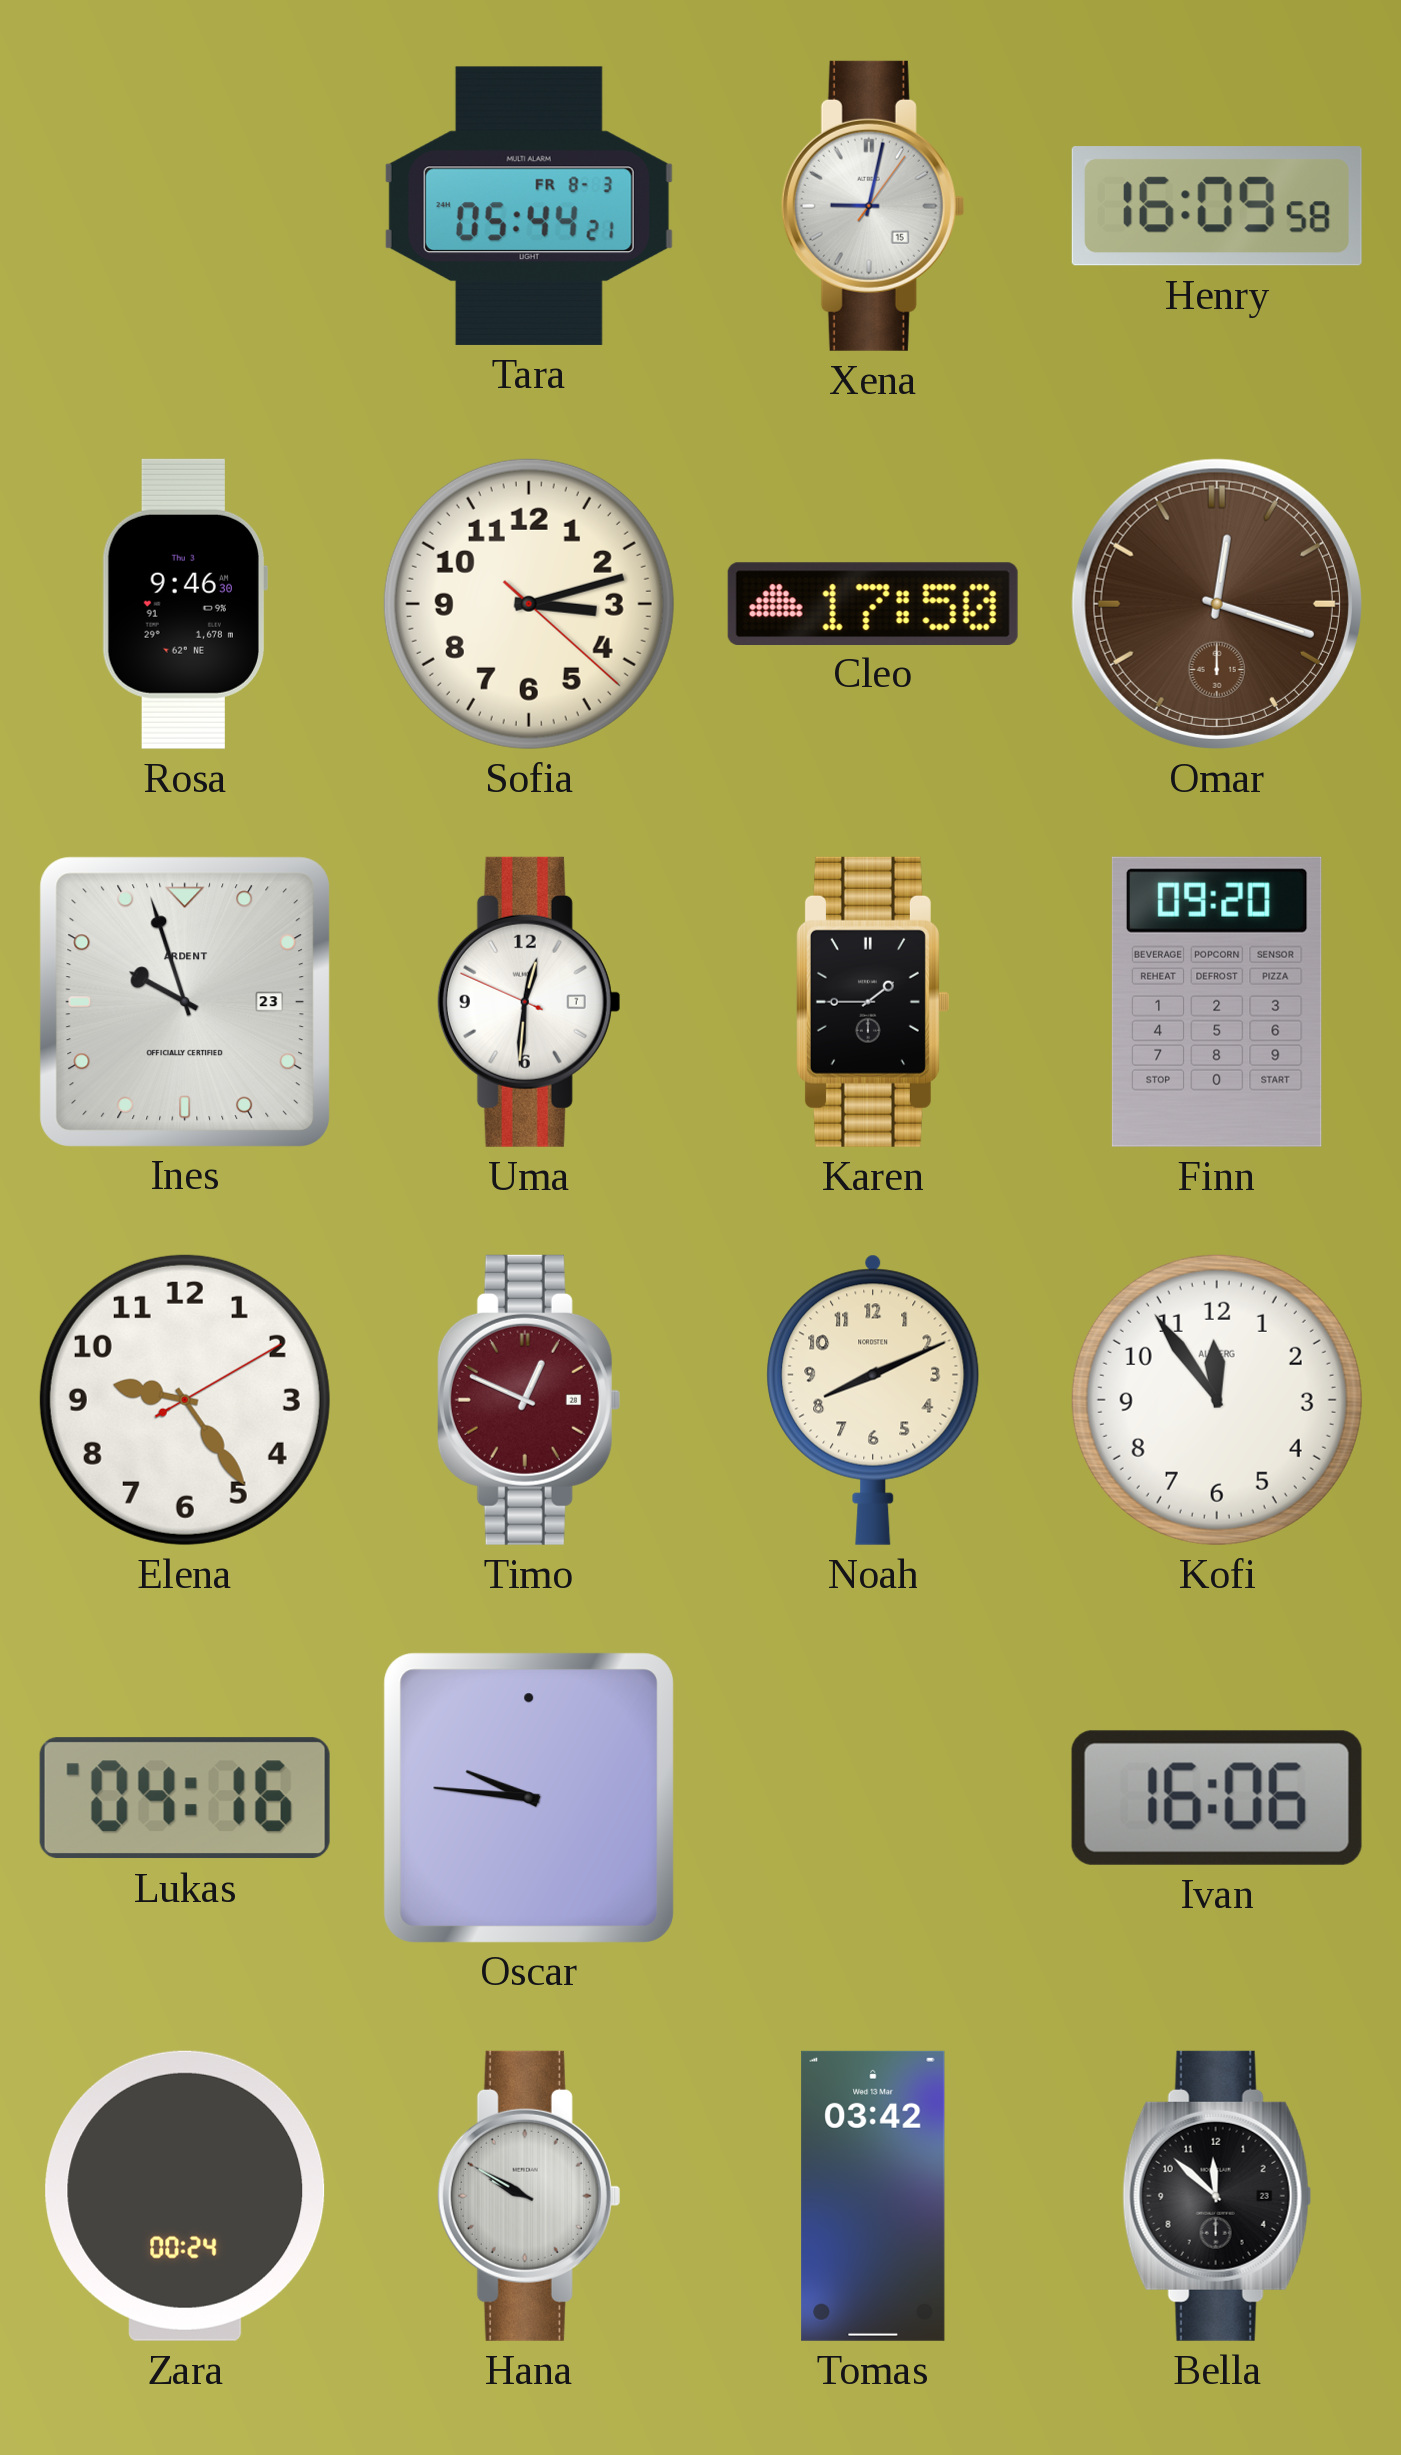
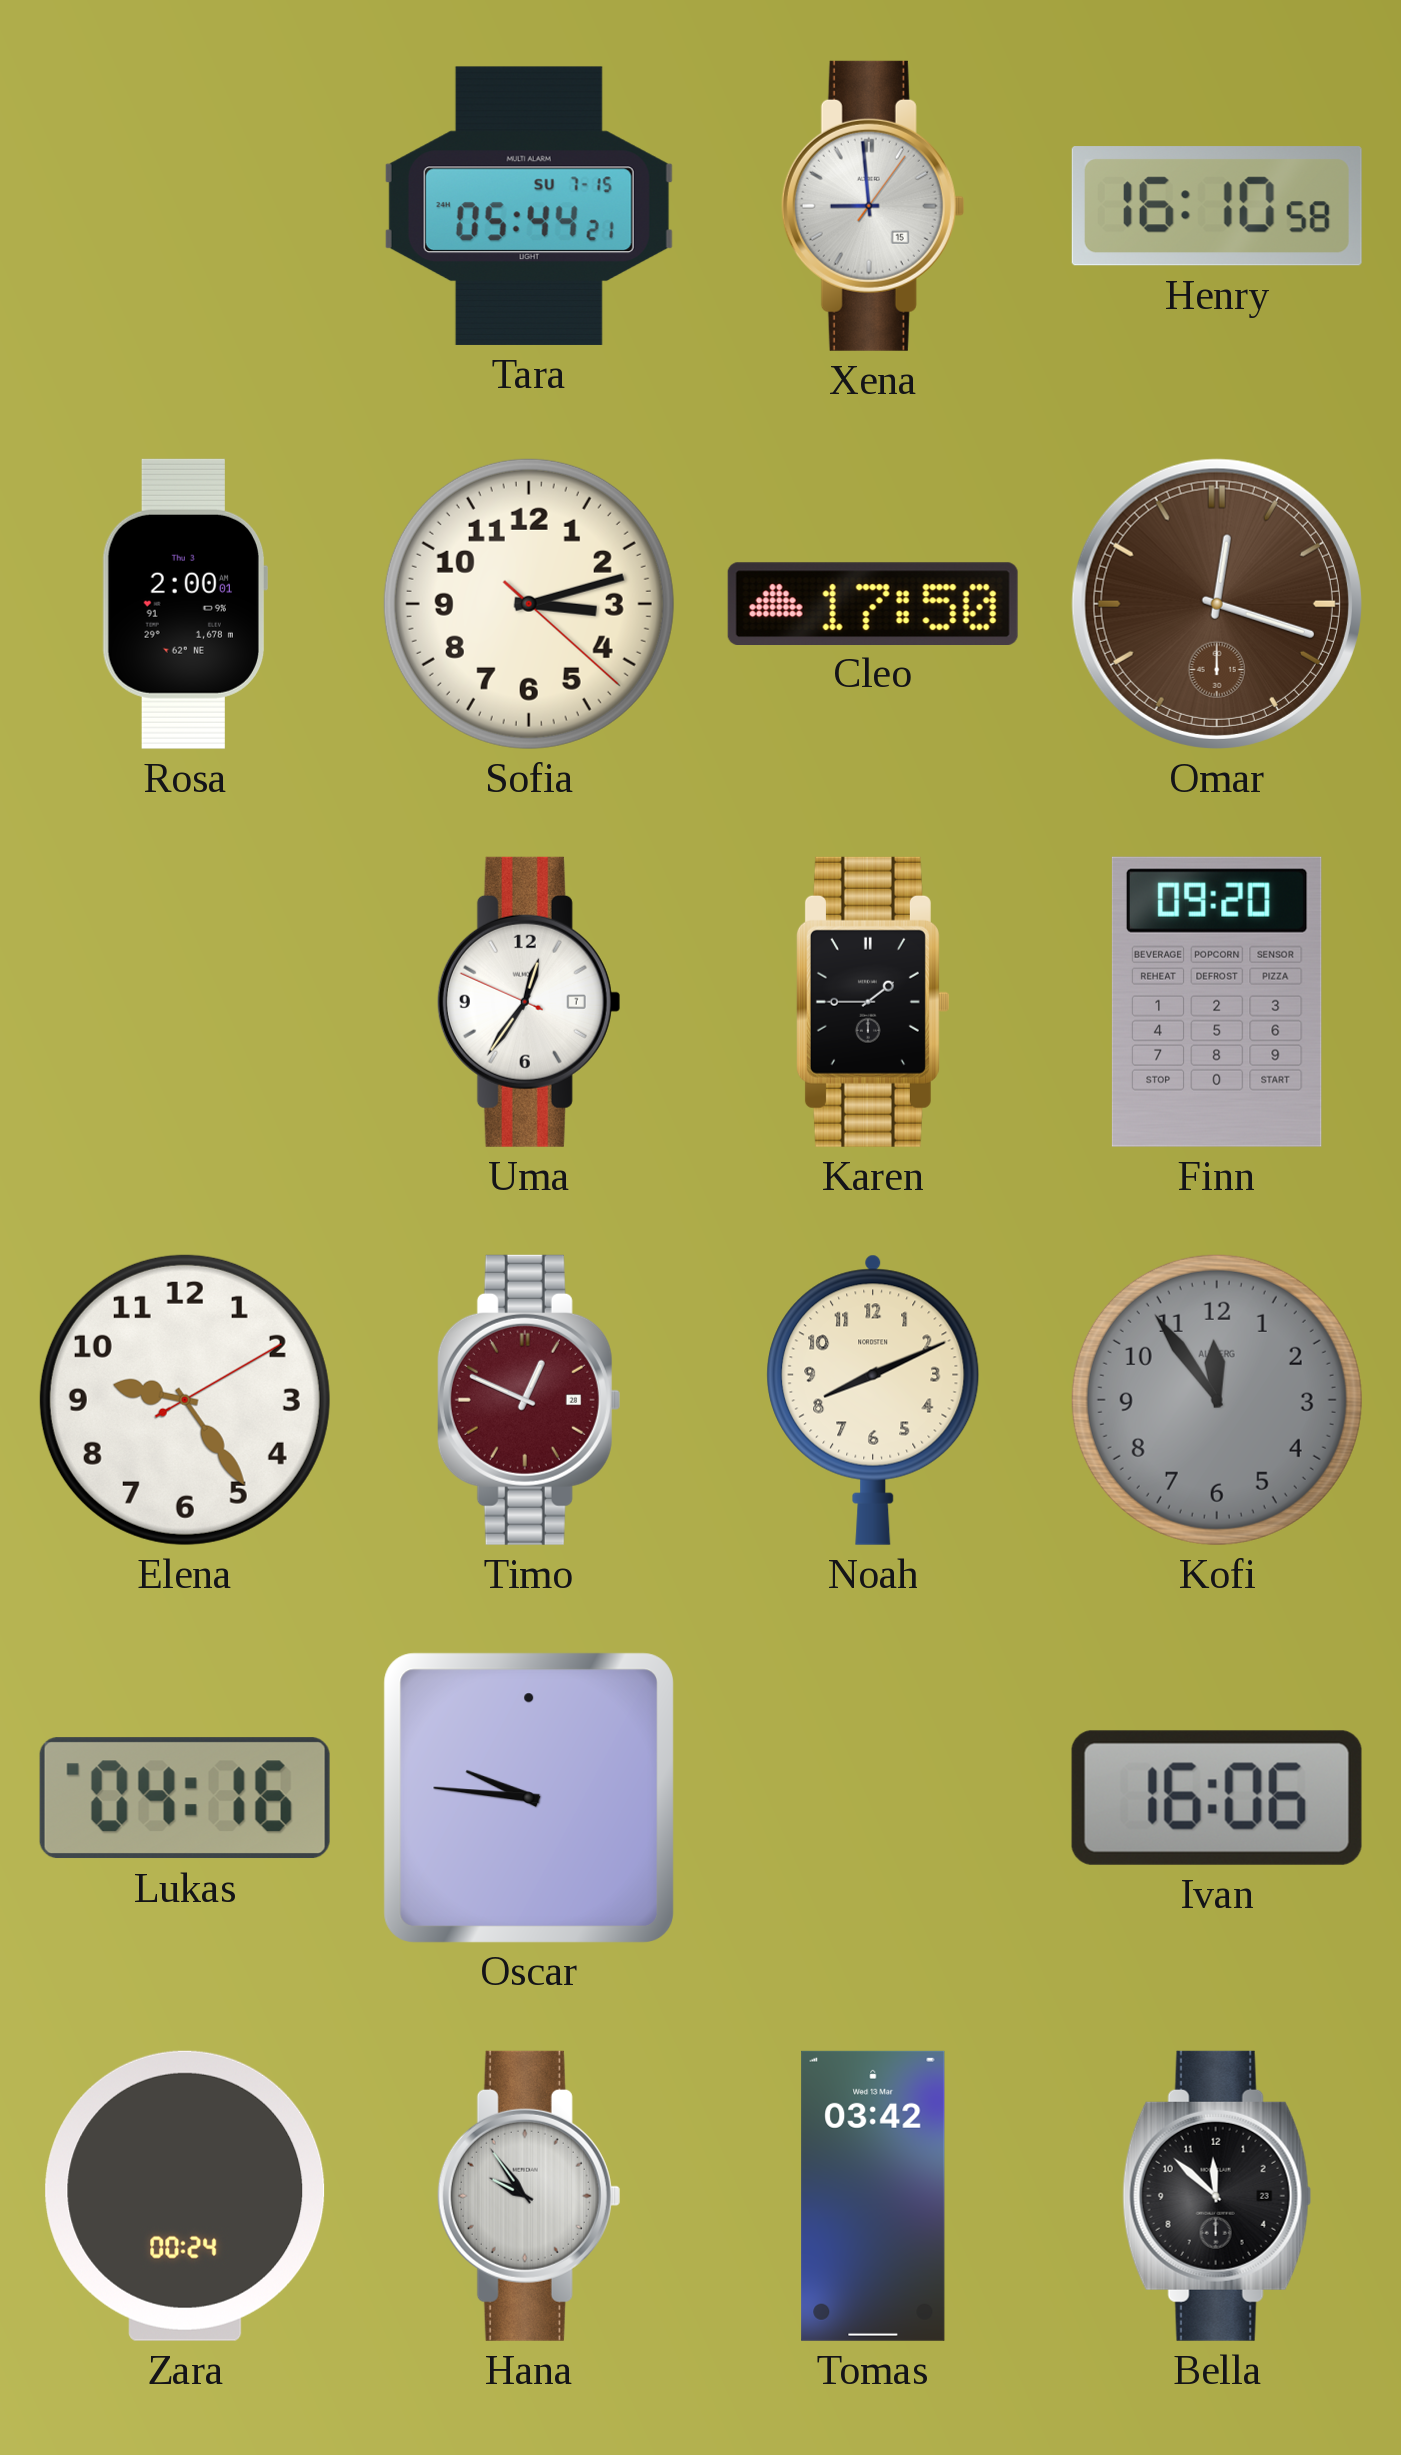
Tara date: FR 8-3 -> SU 7-15
Xena: 9:02 -> 8:59
Henry: 16:09 -> 16:10
Rosa: 9:46 -> 2:00
Ines: 9:57 -> none
Uma: 12:30 -> 12:35
Kofi dial: white -> grey
Hana: 9:50 -> 9:54
